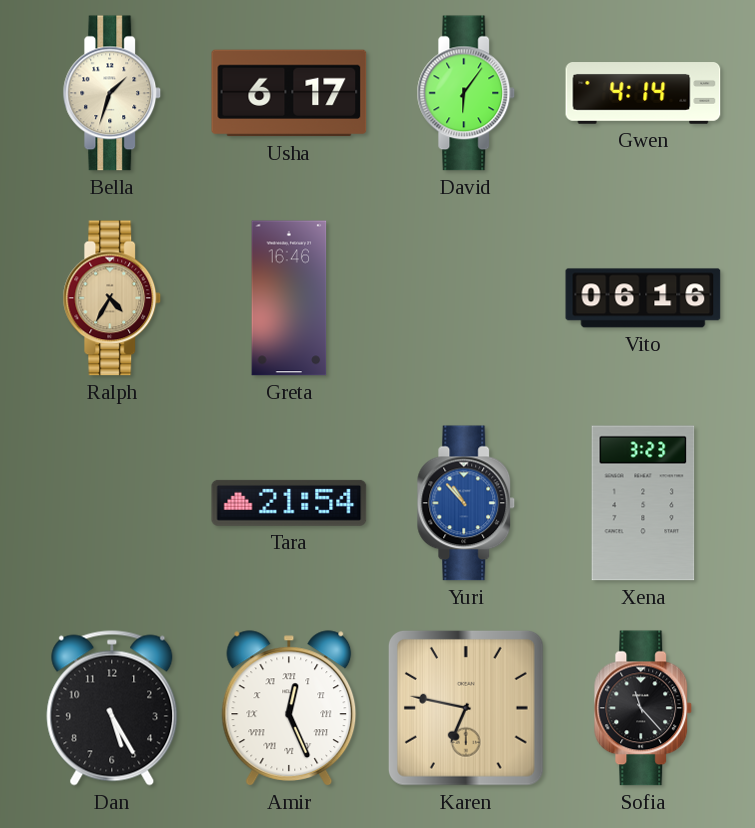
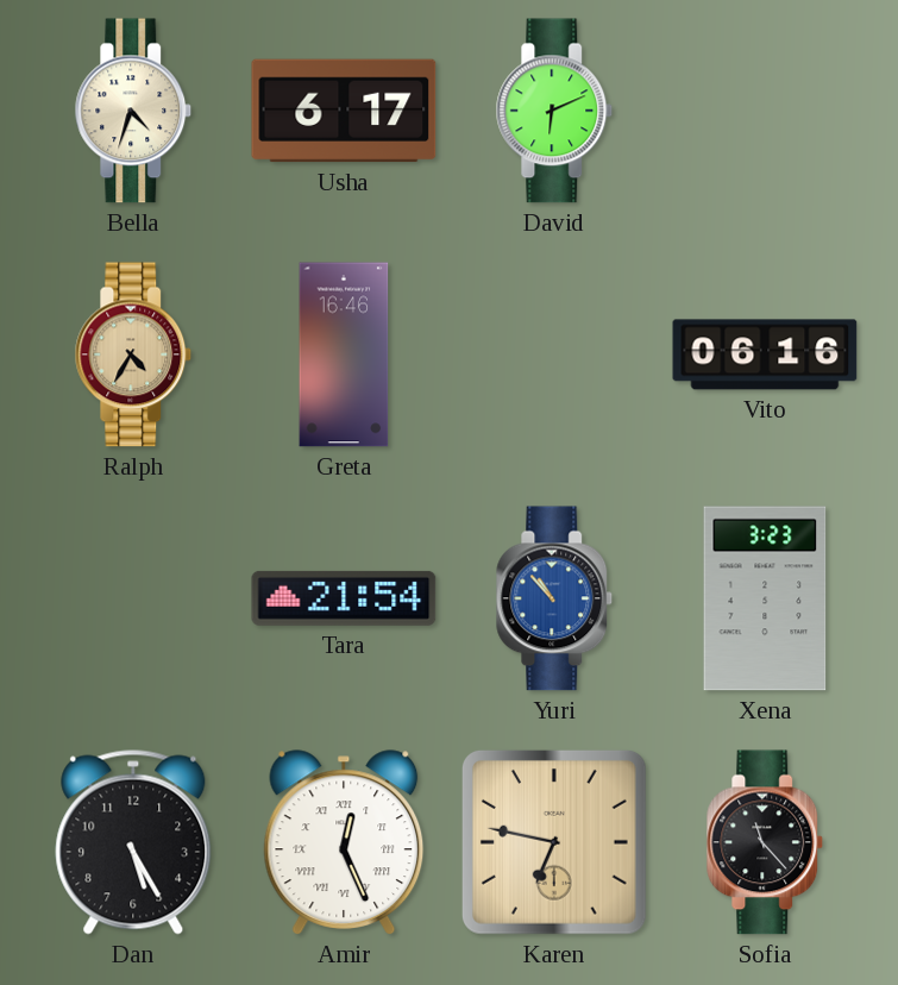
Bella: 1:33 -> 4:33
David: 6:06 -> 6:11
Gwen: 4:14 -> none
